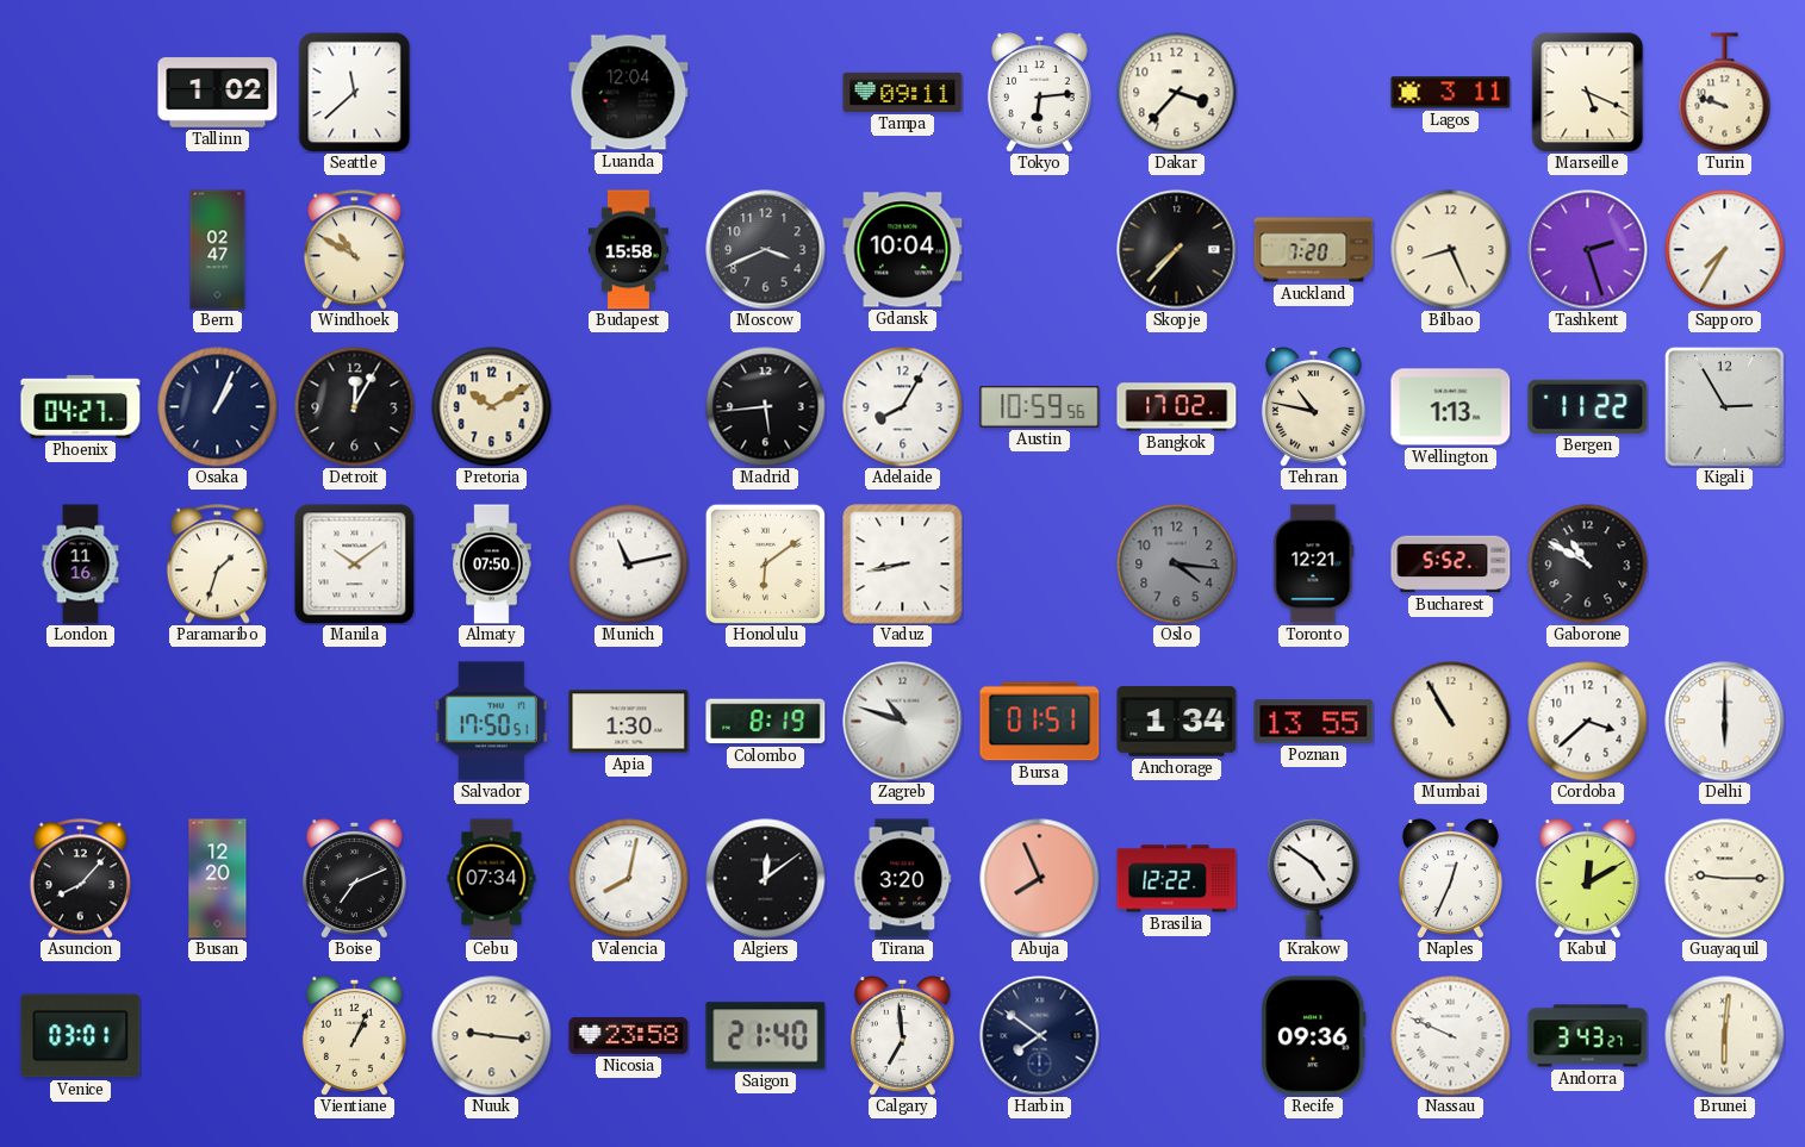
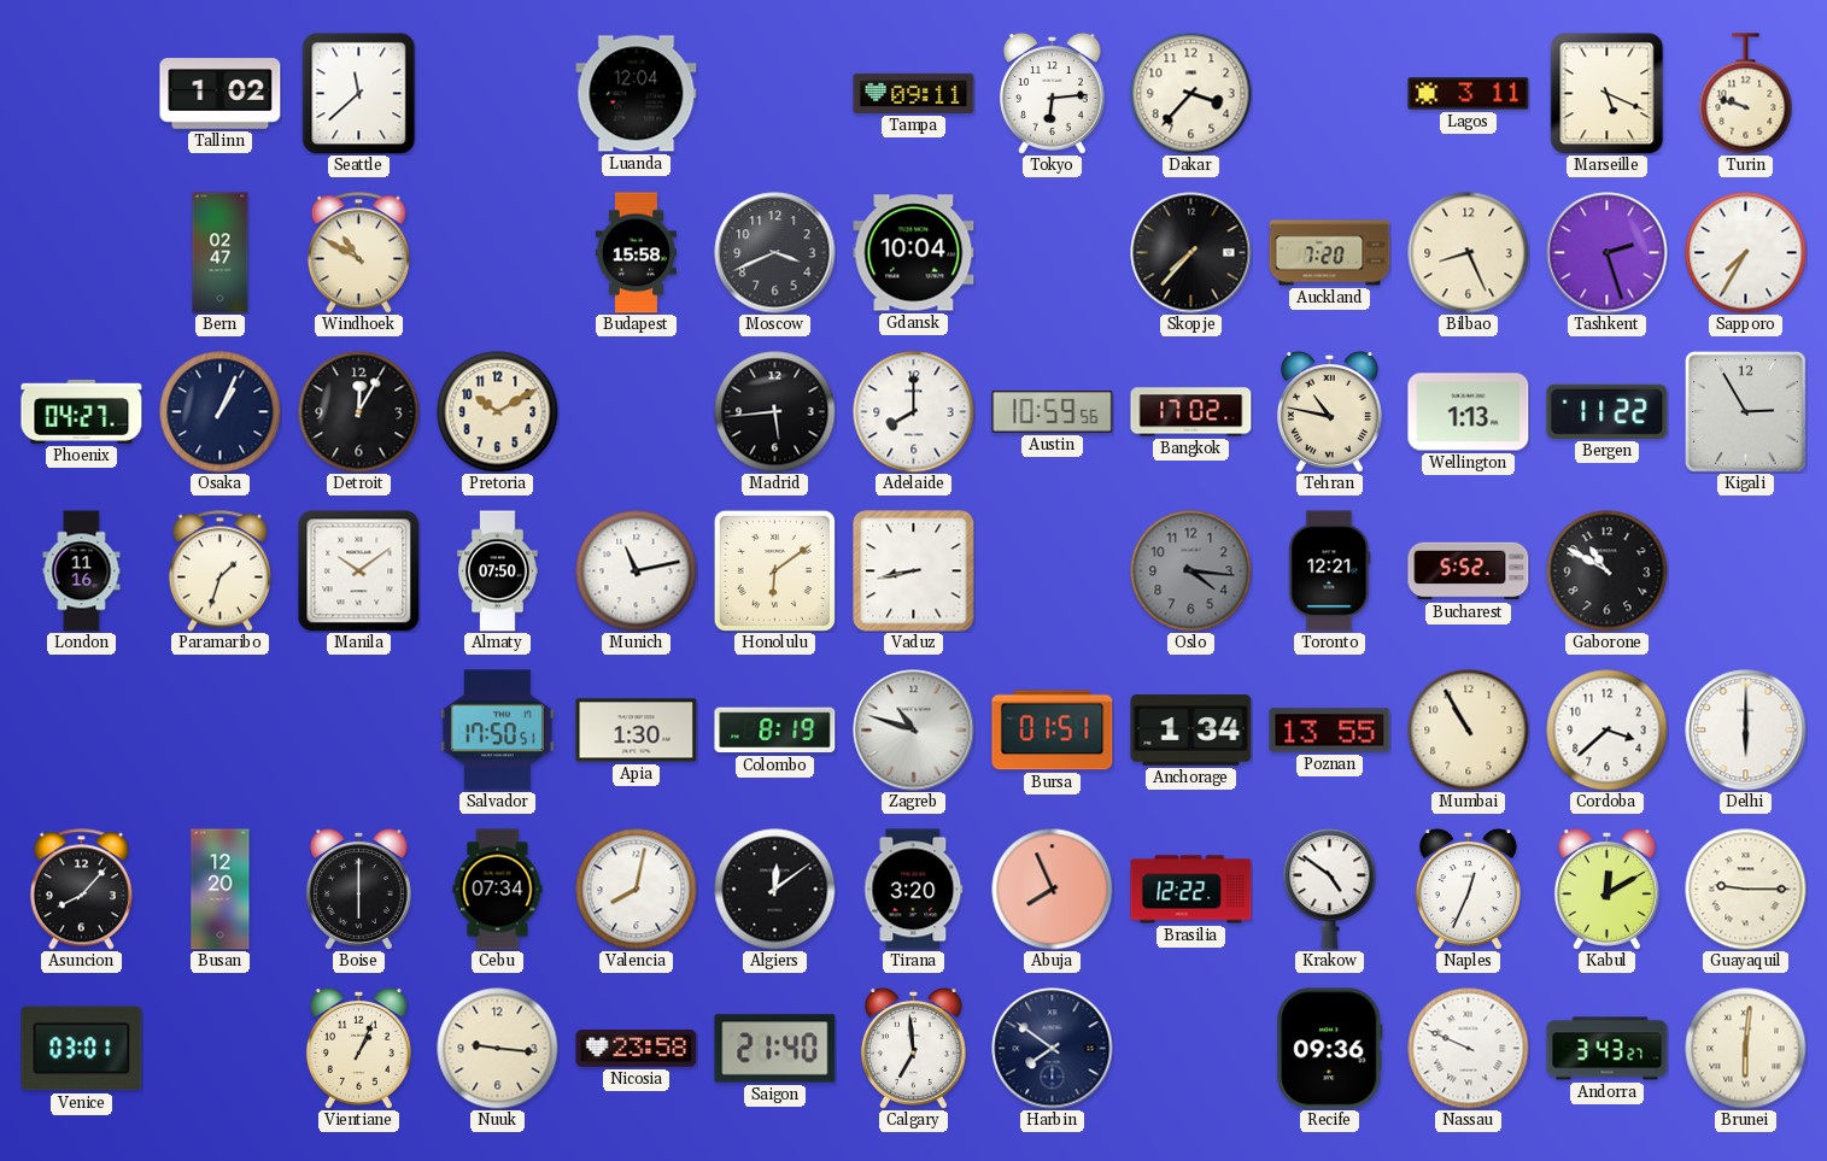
Adelaide: 8:05 -> 8:00
Boise: 7:11 -> 6:00
